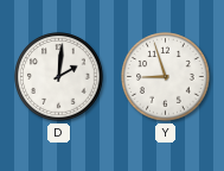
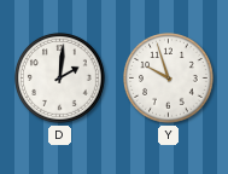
Y: 8:57 -> 9:57
